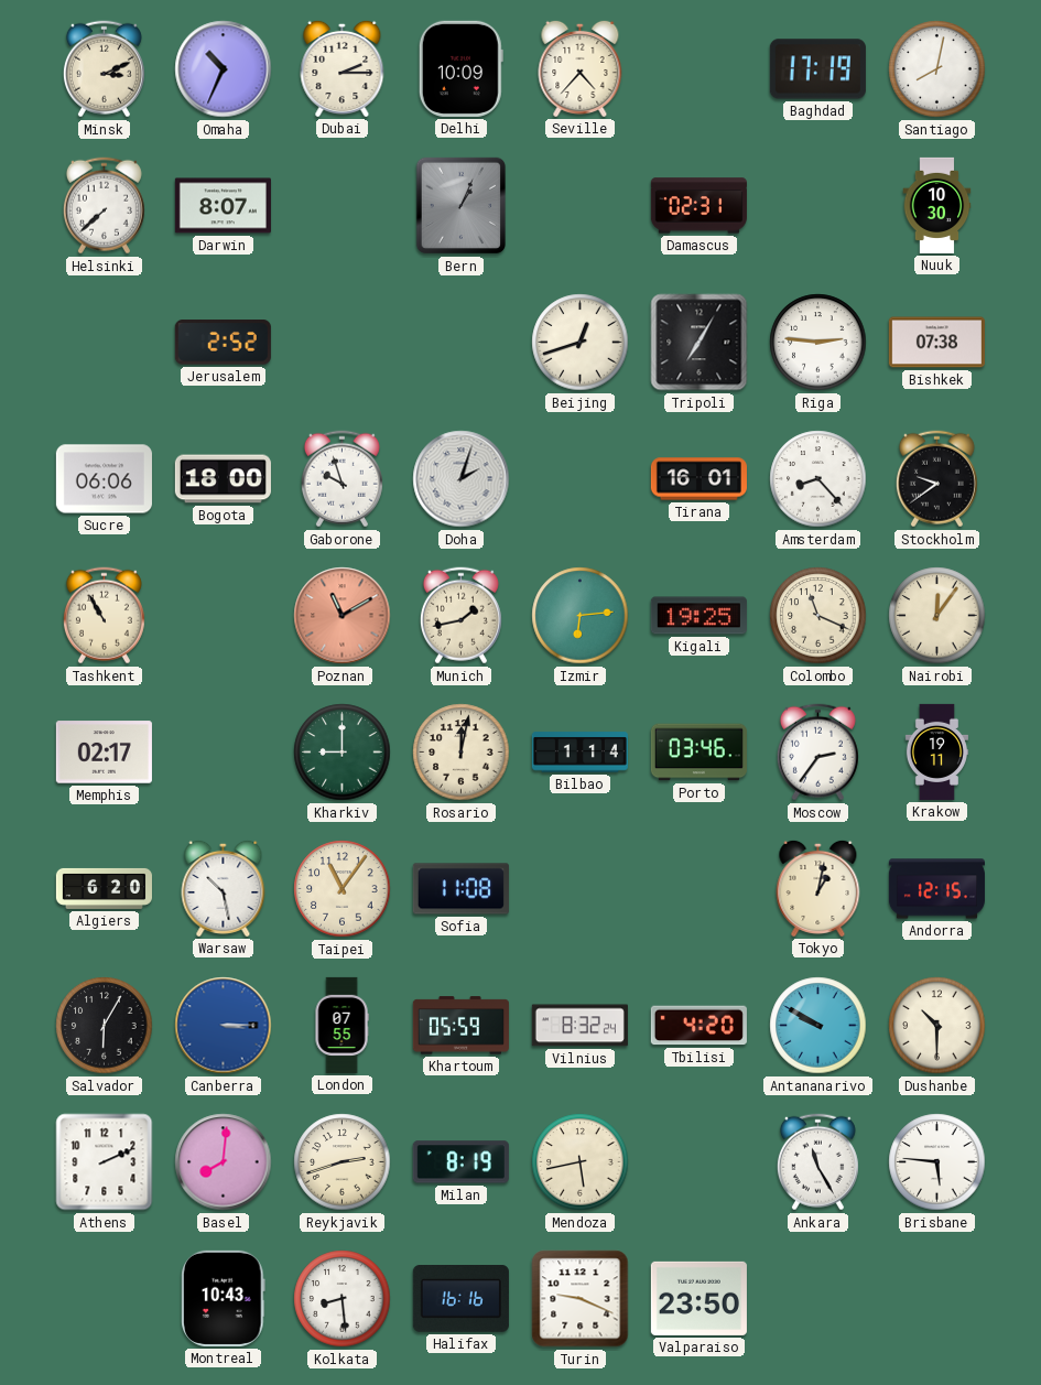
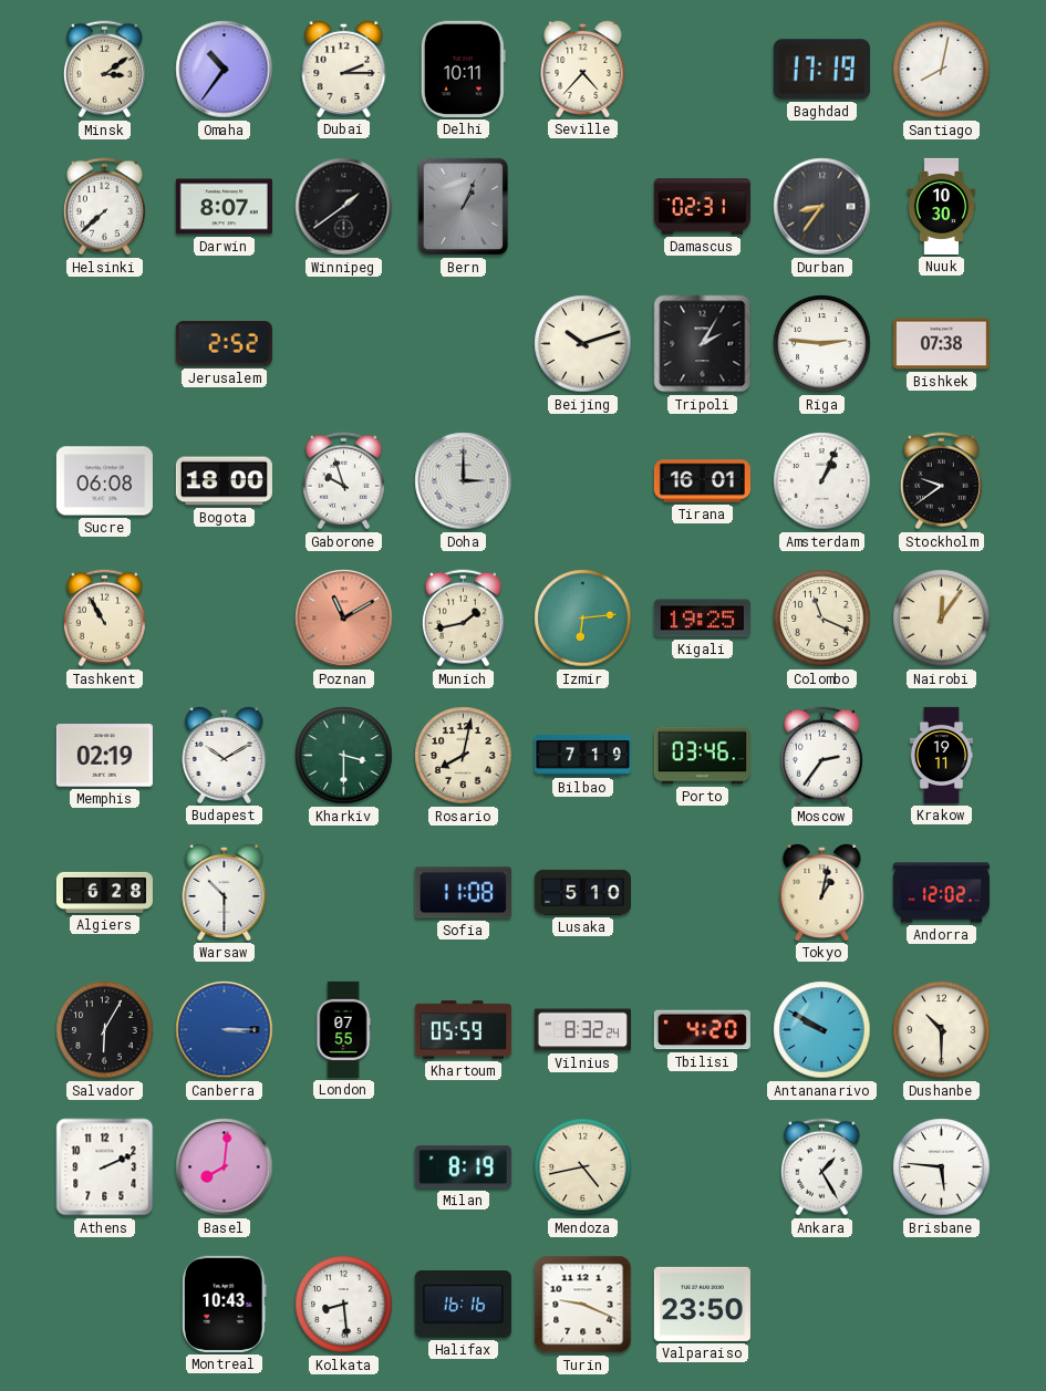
Minsk: 3:11 -> 3:09
Omaha: 10:34 -> 10:36
Delhi: 10:09 -> 10:11
Winnipeg: none -> 1:39
Durban: none -> 8:36
Beijing: 12:42 -> 10:12
Tripoli: 7:05 -> 2:05
Sucre: 06:06 -> 06:08
Doha: 2:03 -> 3:00
Amsterdam: 8:23 -> 1:04
Memphis: 02:17 -> 02:19
Budapest: none -> 10:10
Kharkiv: 9:00 -> 3:30
Rosario: 12:02 -> 8:02
Bilbao: 1:14 -> 7:19
Algiers: 6:20 -> 6:28
Warsaw: 10:28 -> 10:30
Taipei: 11:06 -> none
Lusaka: none -> 5:10
Andorra: 12:15 -> 12:02
Reykjavik: 2:42 -> none
Mendoza: 5:43 -> 4:43
Ankara: 11:25 -> 1:25
